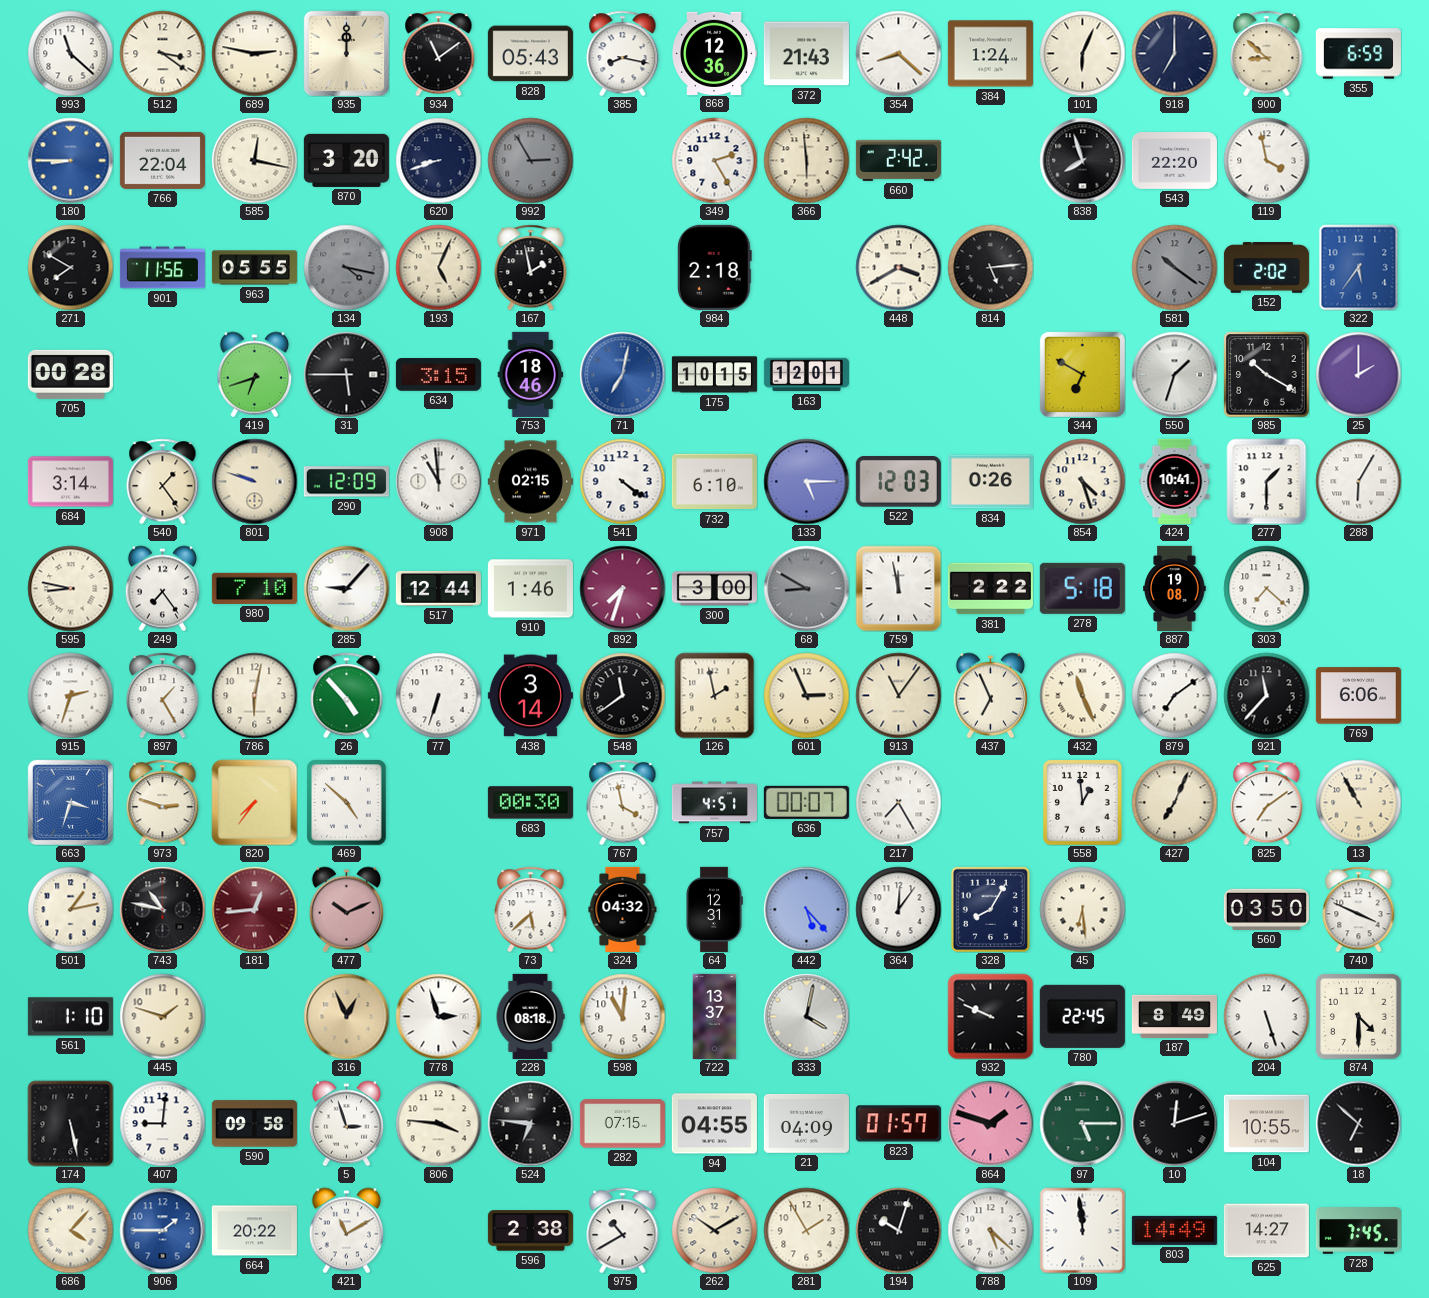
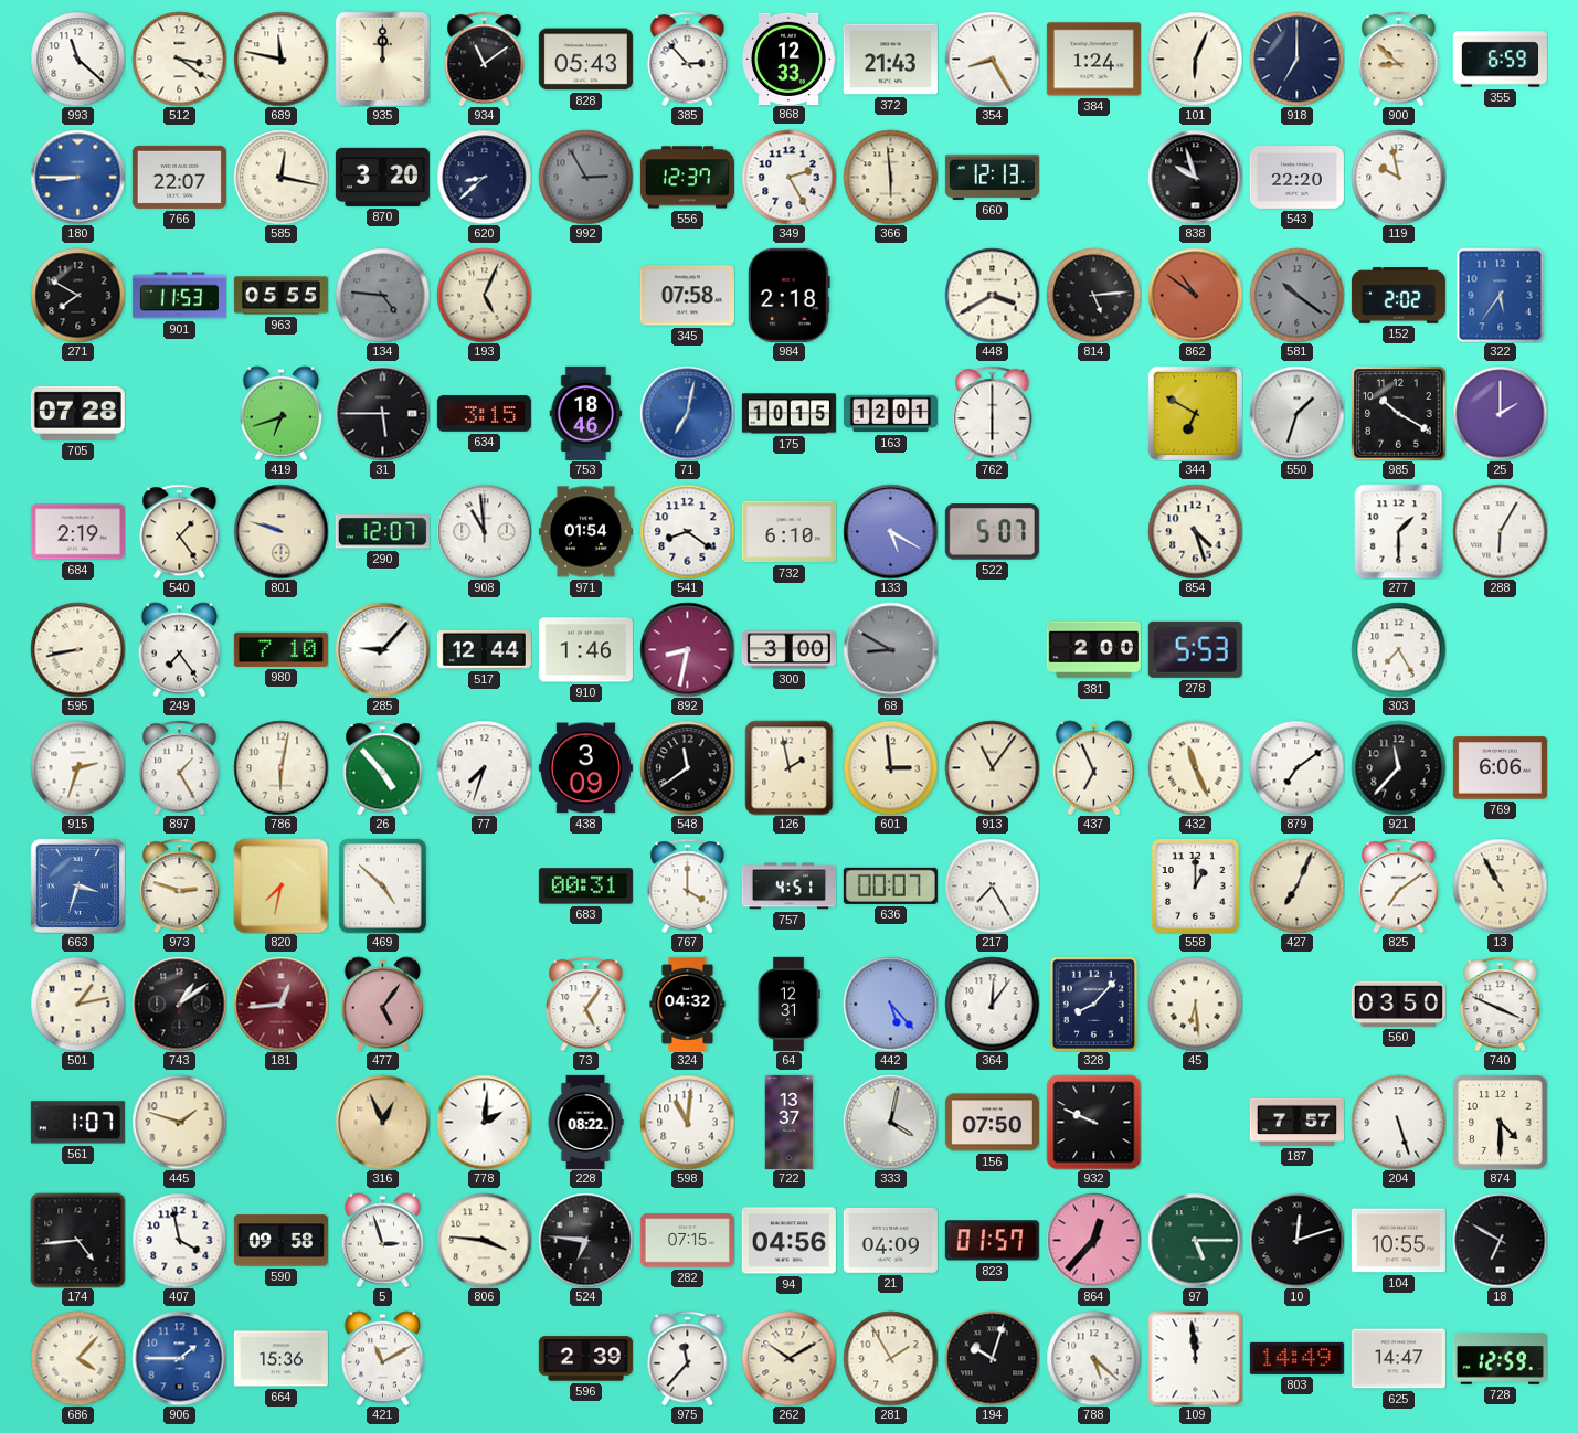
689: 2:47 -> 11:47
385: 8:17 -> 2:53
868: 12:36 -> 12:33
354: 8:22 -> 8:25
766: 22:04 -> 22:07
620: 8:42 -> 8:38
556: none -> 12:37
660: 2:42 -> 12:13
838: 7:57 -> 9:57
119: 3:58 -> 9:58
901: 11:56 -> 11:53
134: 4:17 -> 4:46
167: 1:58 -> none
345: none -> 07:58
862: none -> 10:51
705: 00:28 -> 07:28
762: none -> 6:00
684: 3:14 -> 2:19
290: 12:09 -> 12:07
971: 02:15 -> 01:54
541: 4:21 -> 8:21
133: 5:15 -> 5:20
522: 12:03 -> 5:07
834: 0:26 -> none
424: 10:41 -> none
595: 8:47 -> 8:43
892: 7:33 -> 8:32
759: 11:58 -> none
381: 2:22 -> 2:00
278: 5:18 -> 5:53
887: 19:08 -> none
303: 7:22 -> 7:25
77: 6:33 -> 7:33
438: 3:14 -> 3:09
601: 2:56 -> 2:59
820: 7:36 -> 7:32
683: 00:30 -> 00:31
767: 3:58 -> 4:00
558: 12:59 -> 1:00
743: 10:47 -> 1:09
477: 10:11 -> 5:06
73: 5:38 -> 5:06
328: 8:05 -> 8:07
561: 1:10 -> 1:07
778: 2:57 -> 2:01
228: 08:18 -> 08:22
156: none -> 07:50
780: 22:45 -> none
187: 8:49 -> 7:57
174: 5:28 -> 4:44
407: 9:01 -> 3:58
94: 04:55 -> 04:56
864: 1:48 -> 12:37
18: 6:52 -> 6:50
664: 20:22 -> 15:36
596: 2:38 -> 2:39
975: 10:40 -> 11:37
625: 14:27 -> 14:47
728: 7:45 -> 12:59
